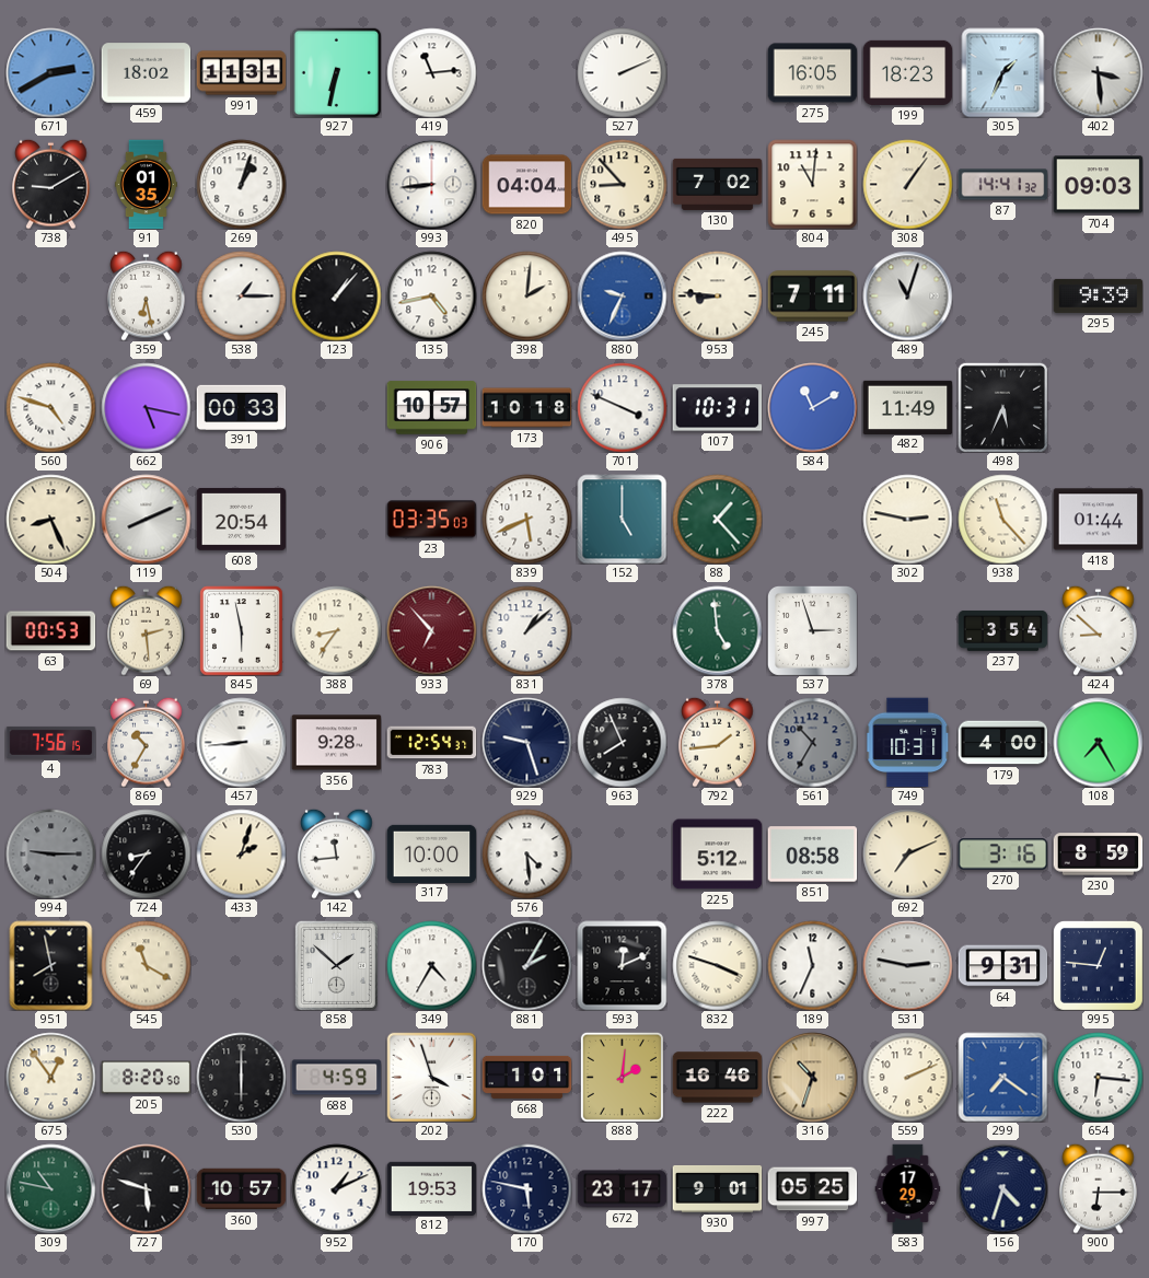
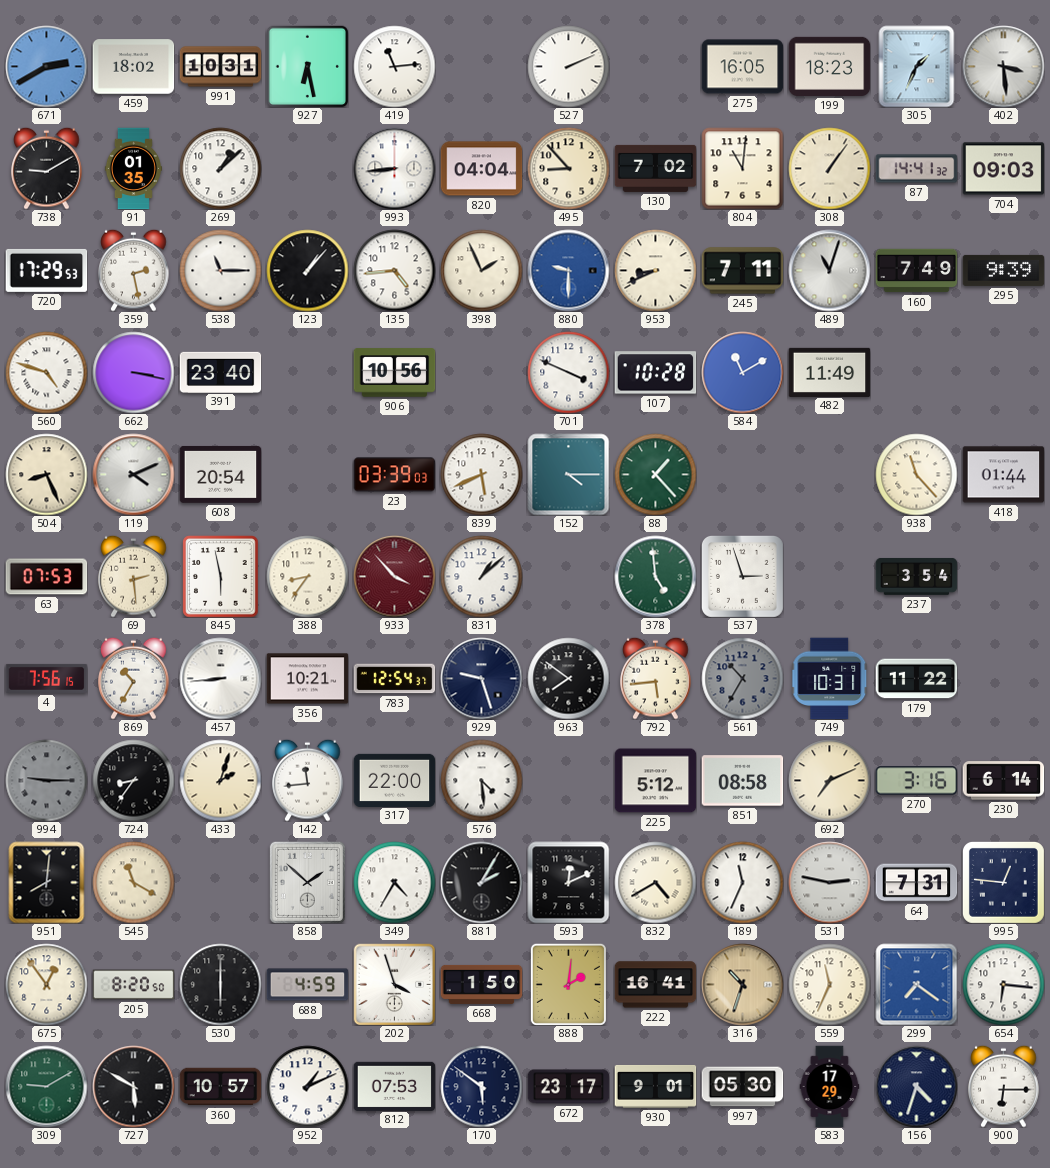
991: 11:31 -> 10:31
927: 6:32 -> 6:28
269: 1:03 -> 1:08
720: none -> 17:29
359: 6:28 -> 2:28
538: 1:15 -> 11:15
135: 4:43 -> 4:44
398: 2:01 -> 1:56
880: 9:34 -> 9:30
953: 8:46 -> 8:41
160: none -> 7:49
662: 5:17 -> 3:17
391: 00:33 -> 23:40
906: 10:57 -> 10:56
173: 10:18 -> none
107: 10:31 -> 10:28
498: 5:34 -> none
119: 8:11 -> 4:11
23: 03:35 -> 03:39
152: 5:00 -> 4:15
302: 2:47 -> none
63: 00:53 -> 07:53
933: 6:53 -> 3:53
424: 8:52 -> none
356: 9:28 -> 10:21
963: 7:56 -> 7:51
792: 1:44 -> 5:44
179: 4:00 -> 11:22
108: 7:25 -> none
317: 10:00 -> 22:00
230: 8:59 -> 6:14
951: 7:58 -> 8:01
832: 3:48 -> 4:40
64: 9:31 -> 7:31
668: 1:01 -> 1:50
222: 16:46 -> 16:41
559: 2:11 -> 11:34
309: 10:47 -> 9:10
727: 5:48 -> 5:50
812: 19:53 -> 07:53
170: 5:47 -> 5:51
997: 05:25 -> 05:30
